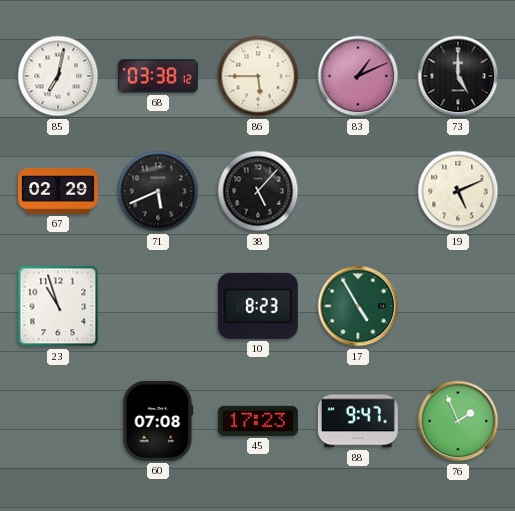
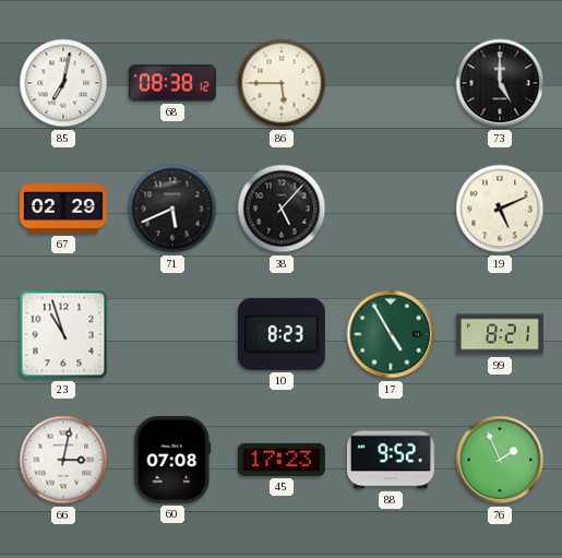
68: 03:38 -> 08:38
83: 1:11 -> none
99: none -> 8:21
66: none -> 3:02
88: 9:47 -> 9:52
